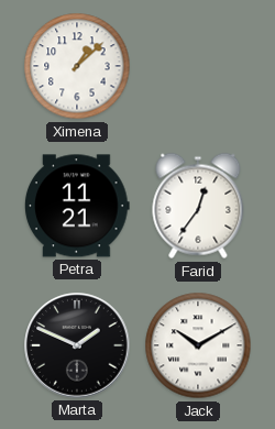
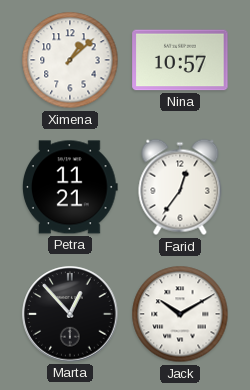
Nina: none -> 10:57
Marta: 1:49 -> 12:53
